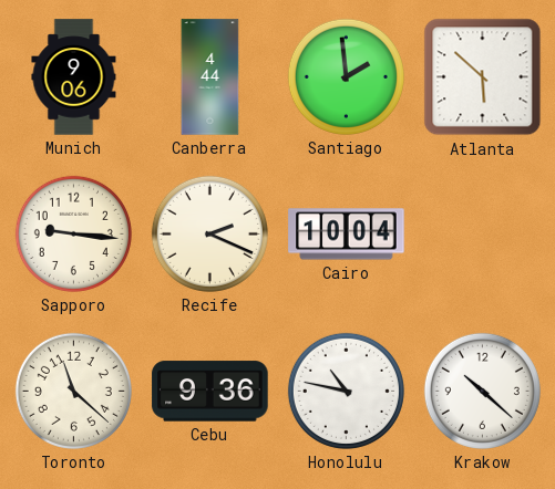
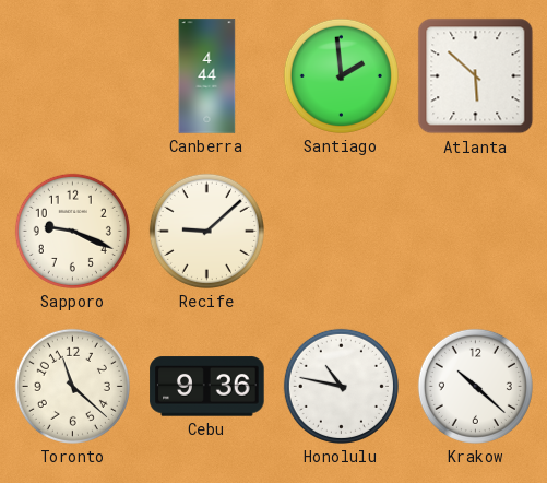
Munich: 9:06 -> none
Sapporo: 9:16 -> 9:19
Recife: 2:19 -> 9:08
Cairo: 10:04 -> none
